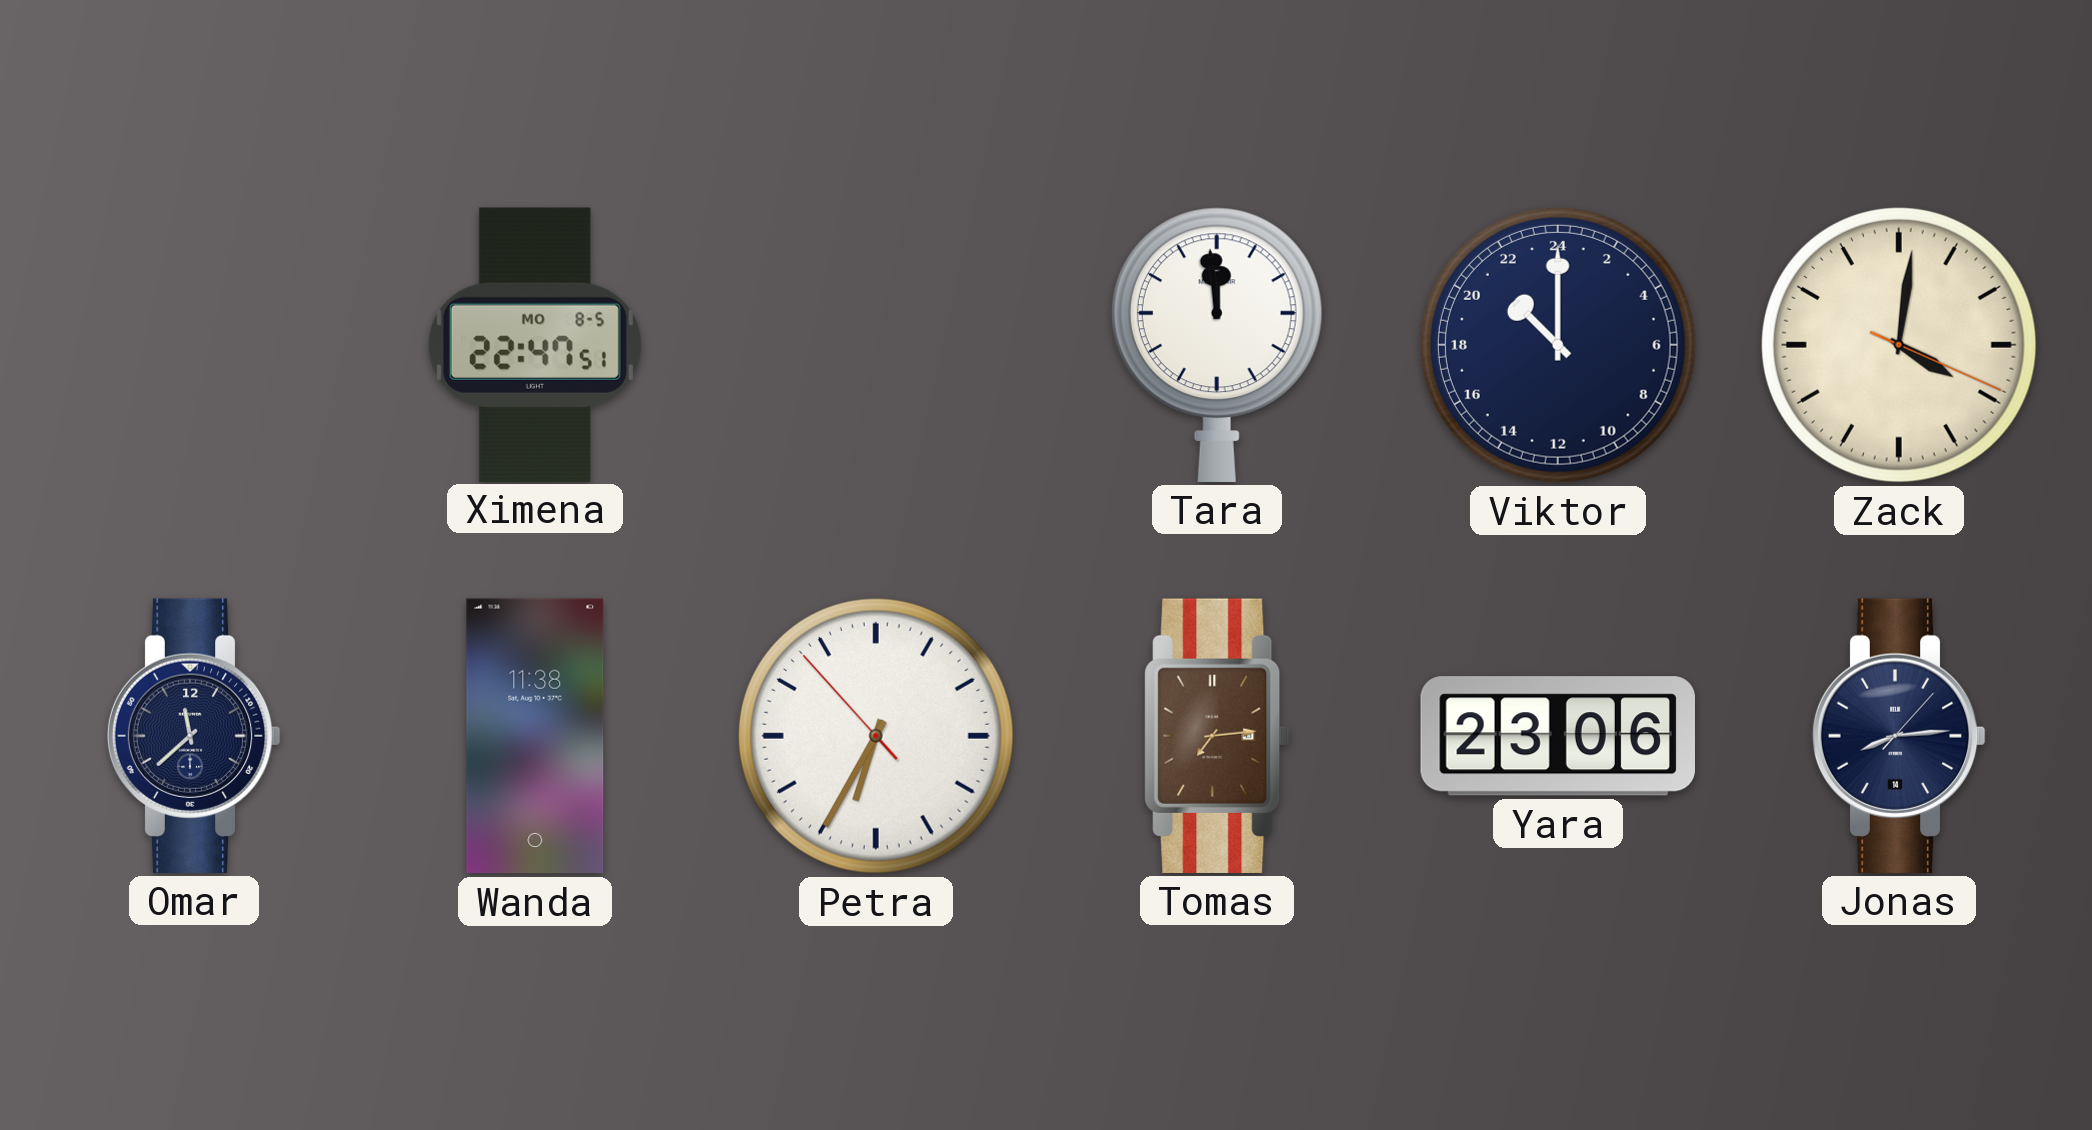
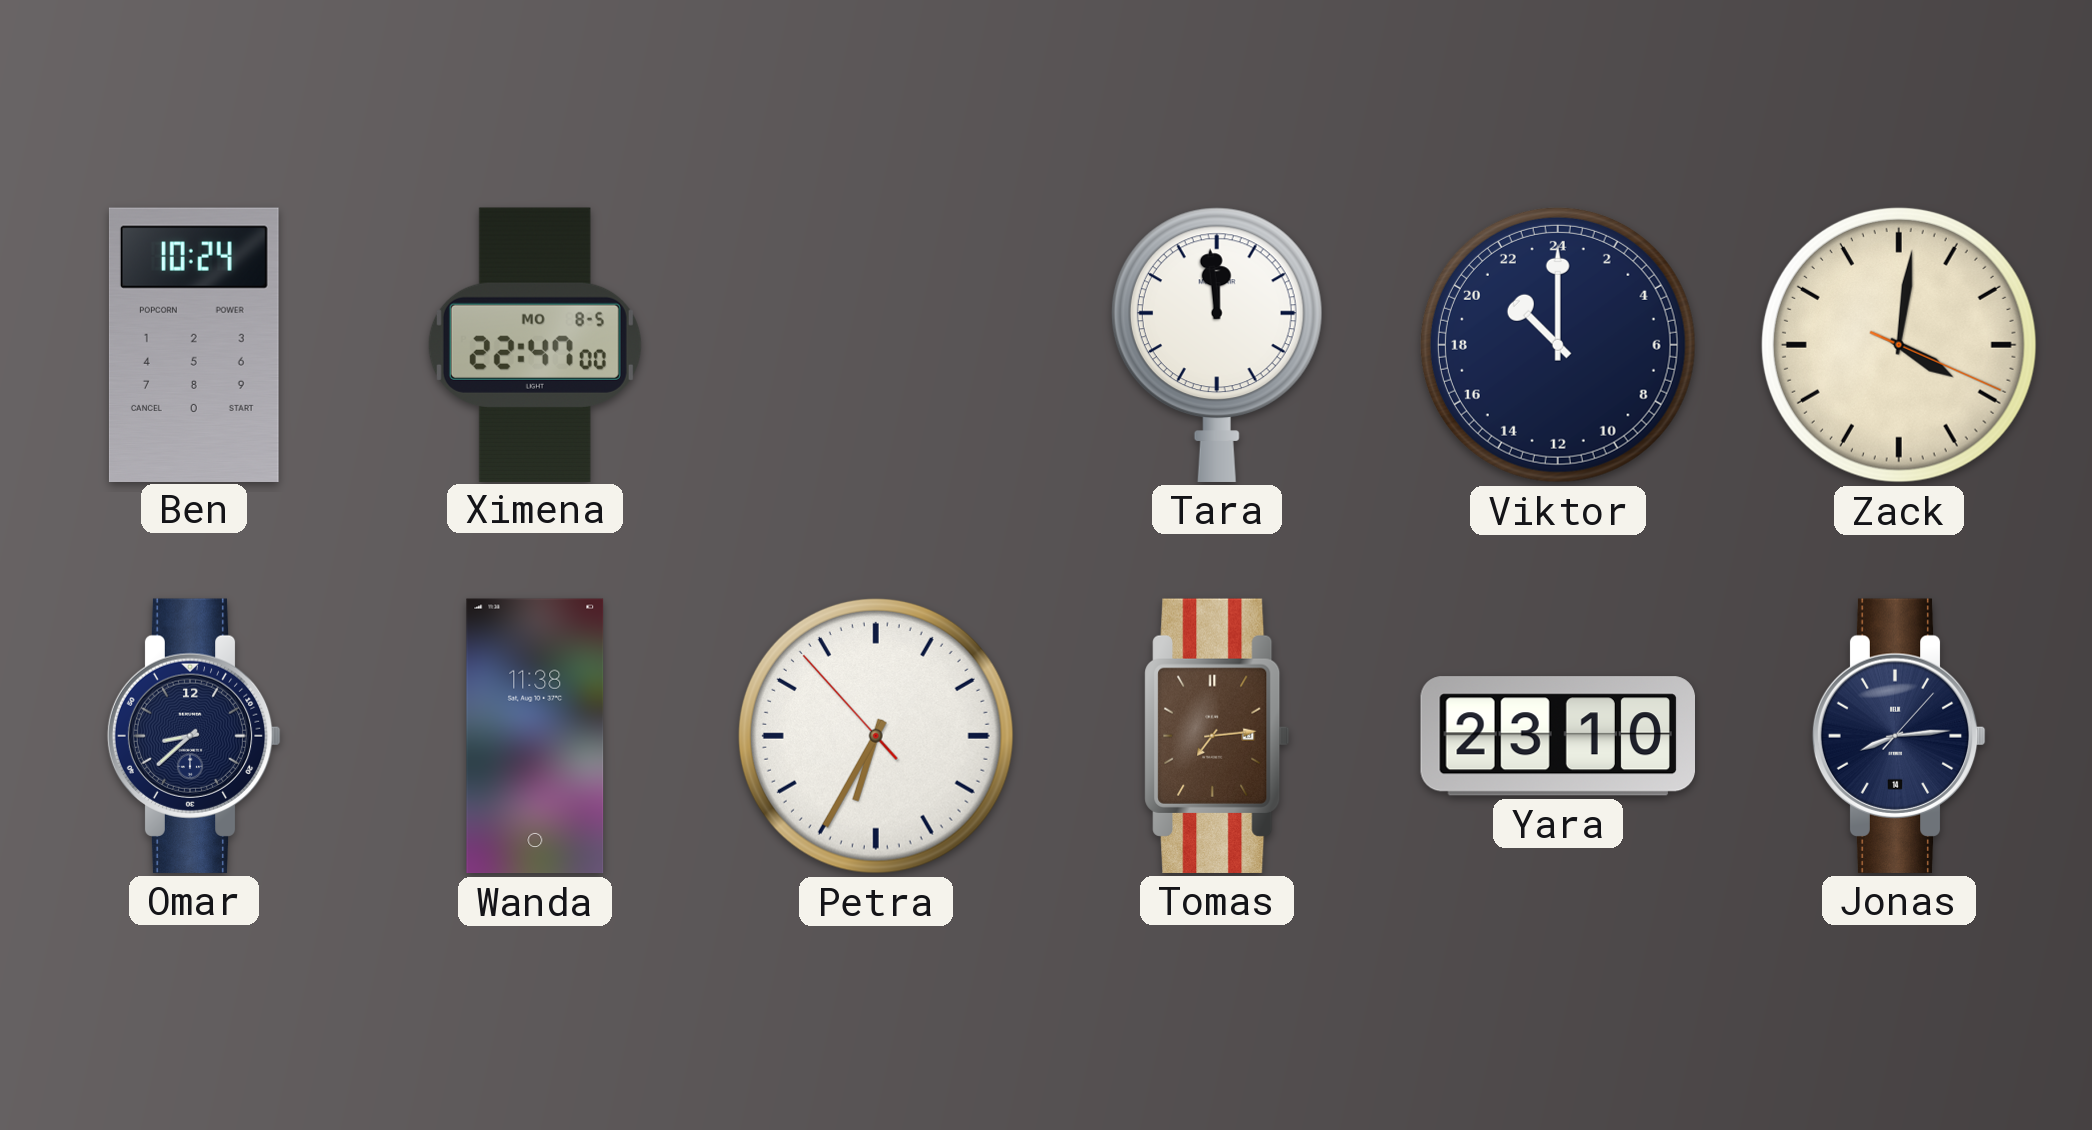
Ben: none -> 10:24
Ximena: 22:47:51 -> 22:47:00
Omar: 11:38 -> 8:38
Yara: 23:06 -> 23:10
